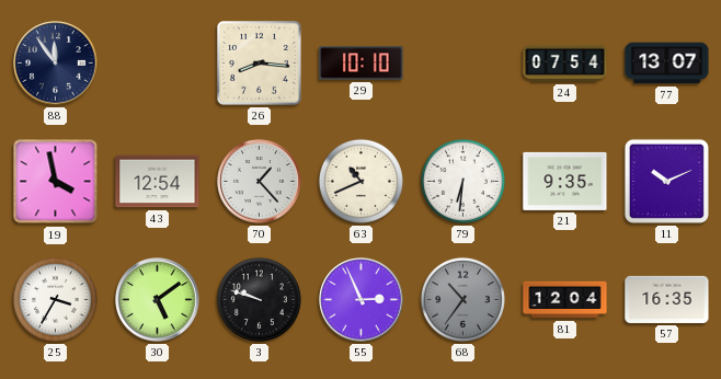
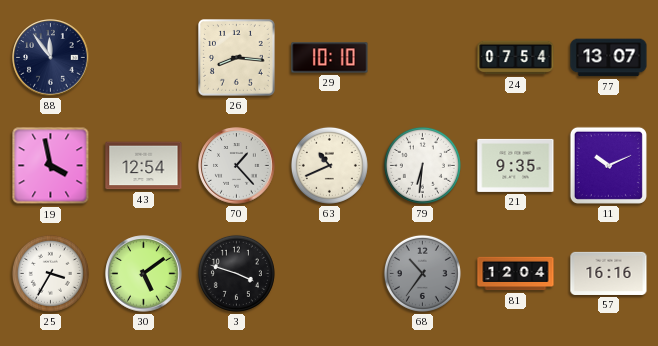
3: 9:48 -> 3:48
55: 2:56 -> none
57: 16:35 -> 16:16
